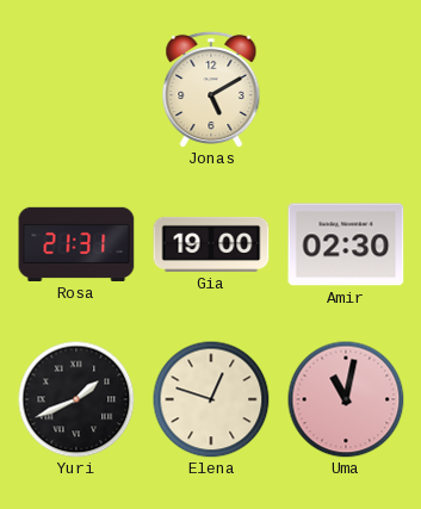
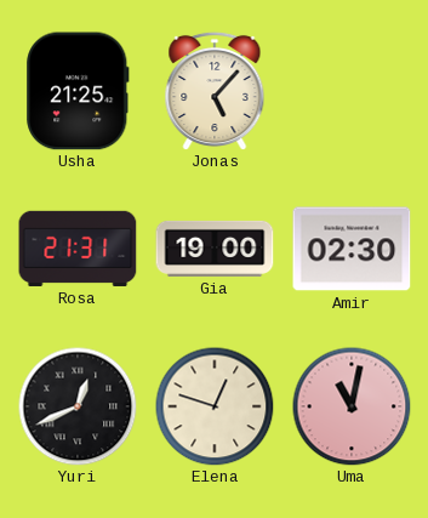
Usha: none -> 21:25
Jonas: 5:10 -> 5:07
Yuri: 1:41 -> 12:41
